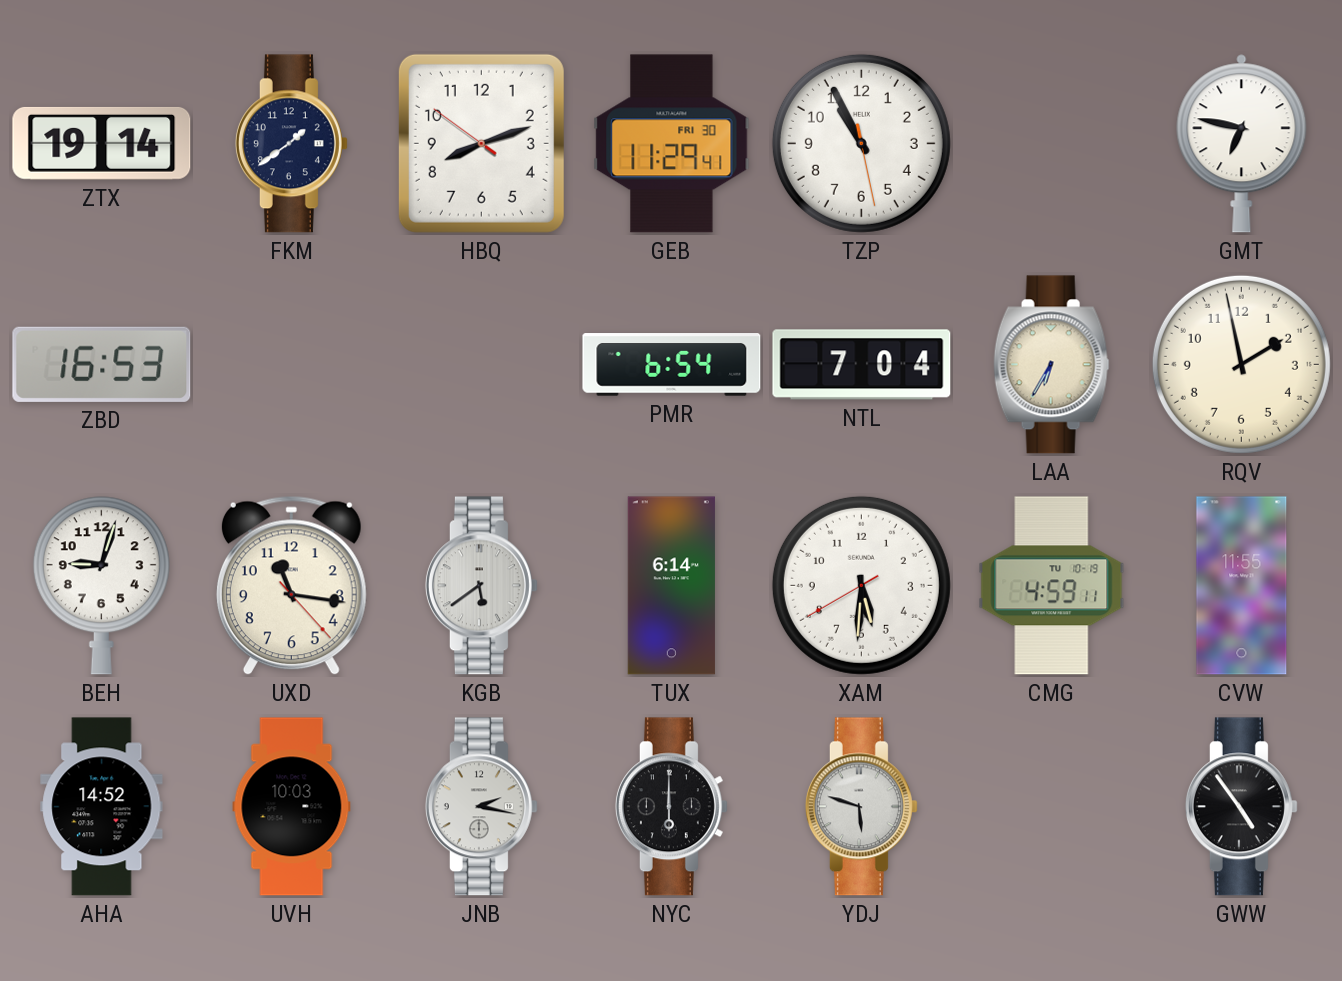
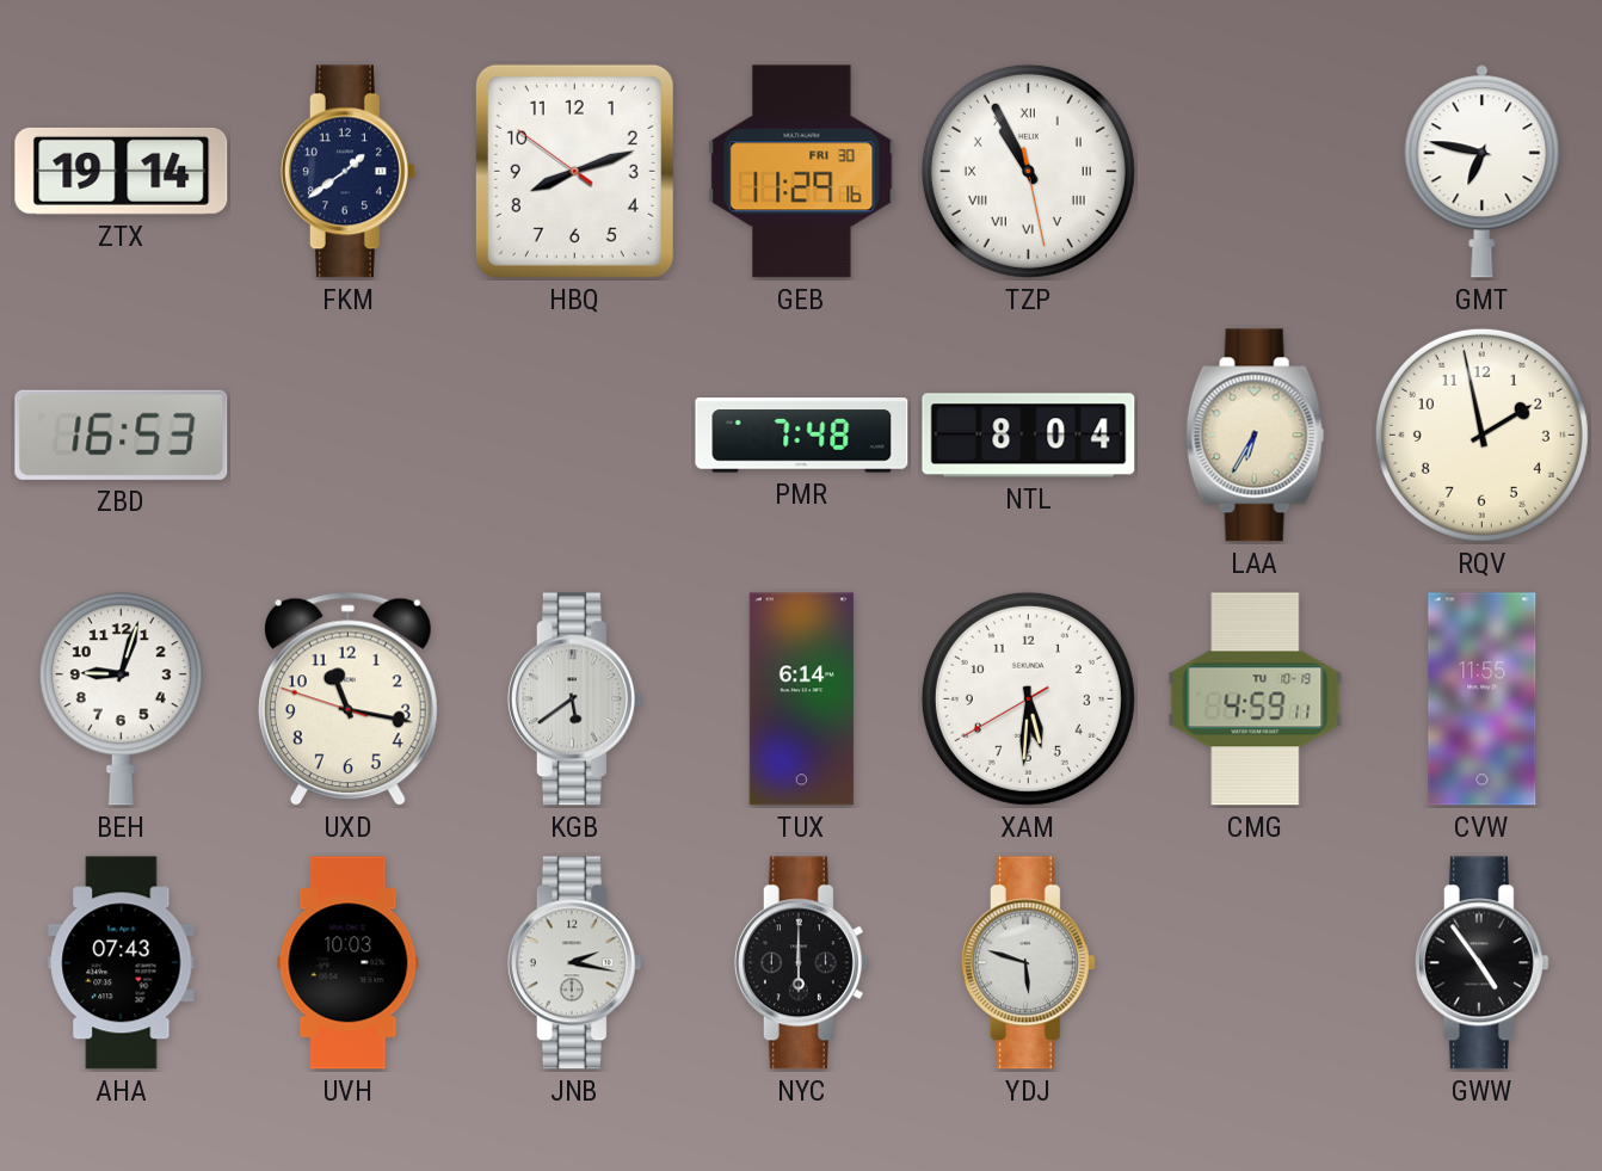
GEB: 11:29:41 -> 11:29:16
TZP numerals: Arabic -> Roman
PMR: 6:54 -> 7:48
NTL: 7:04 -> 8:04
UXD: 11:16:23 -> 11:16:48
AHA: 14:52 -> 07:43
